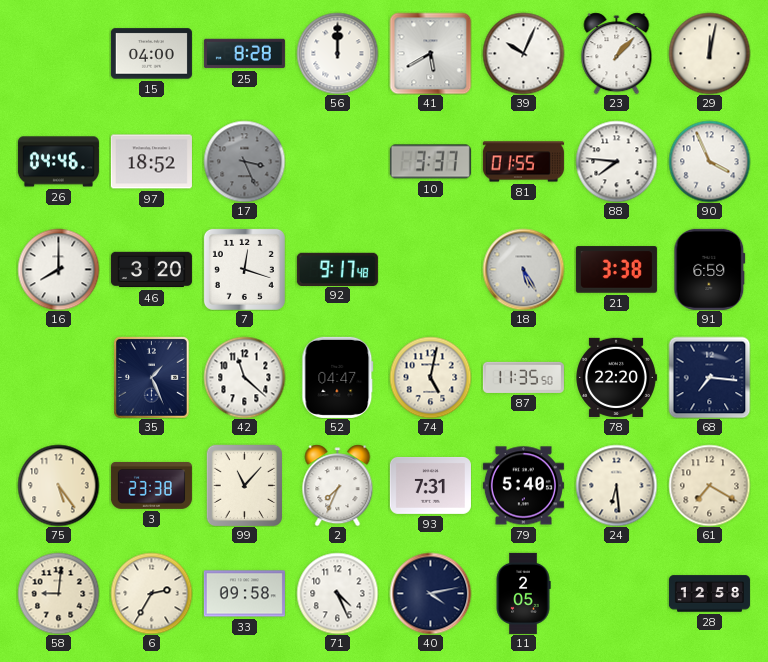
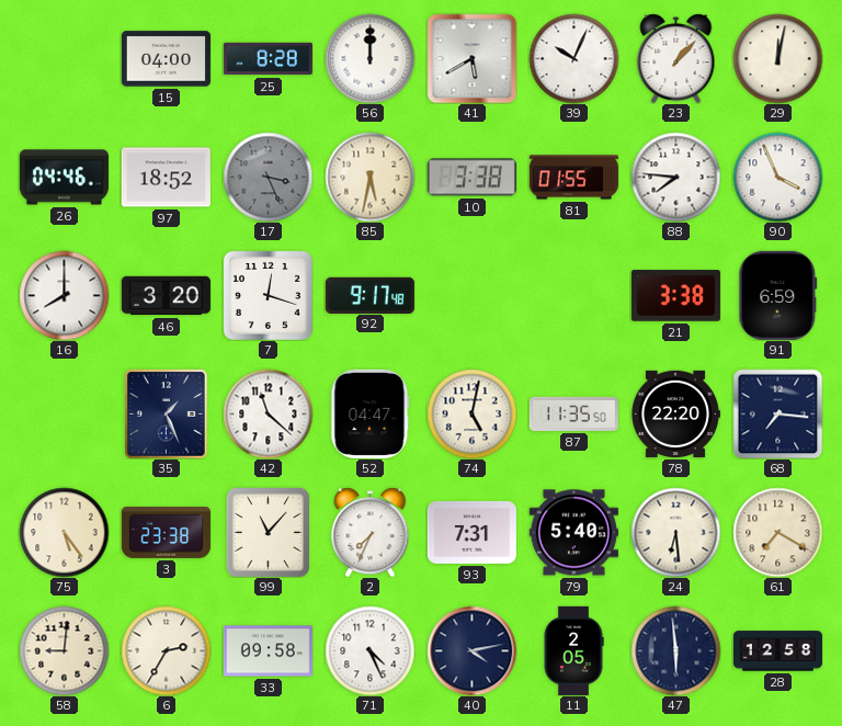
85: none -> 5:32
10: 3:37 -> 3:38
18: 5:25 -> none
47: none -> 5:59
